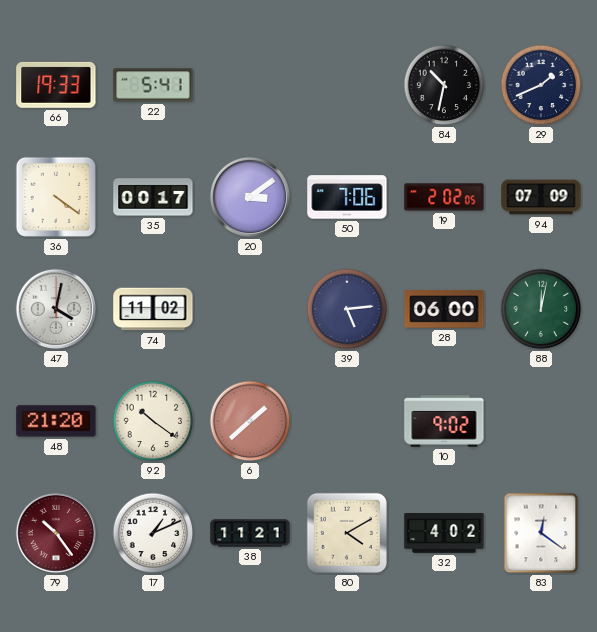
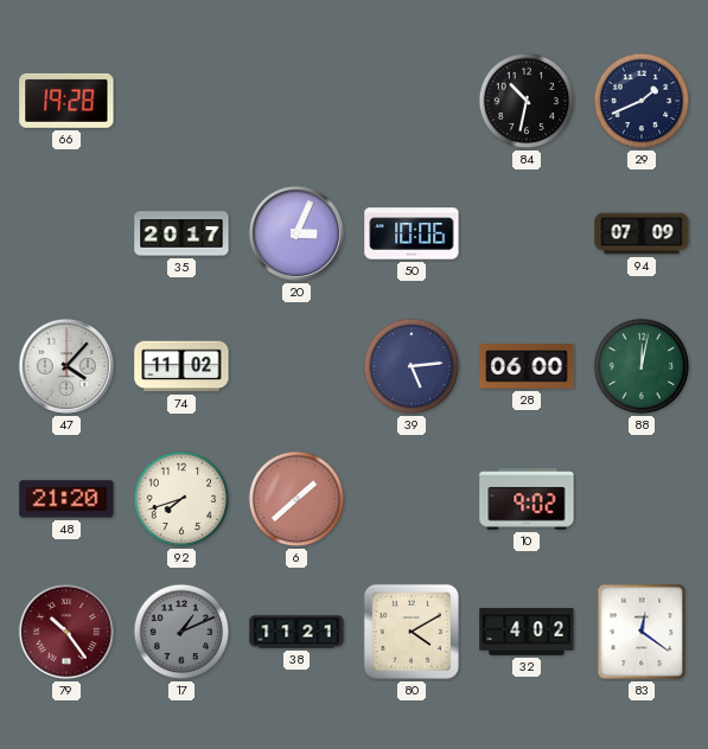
66: 19:33 -> 19:28
22: 5:41 -> none
36: 4:21 -> none
35: 00:17 -> 20:17
20: 3:09 -> 3:04
50: 7:06 -> 10:06
19: 2:02 -> none
47: 4:02 -> 4:07
92: 10:21 -> 7:42
17 dial: white -> grey
